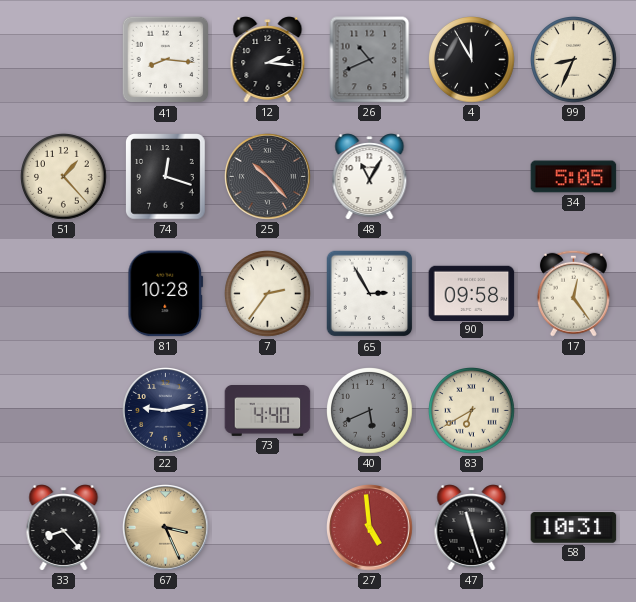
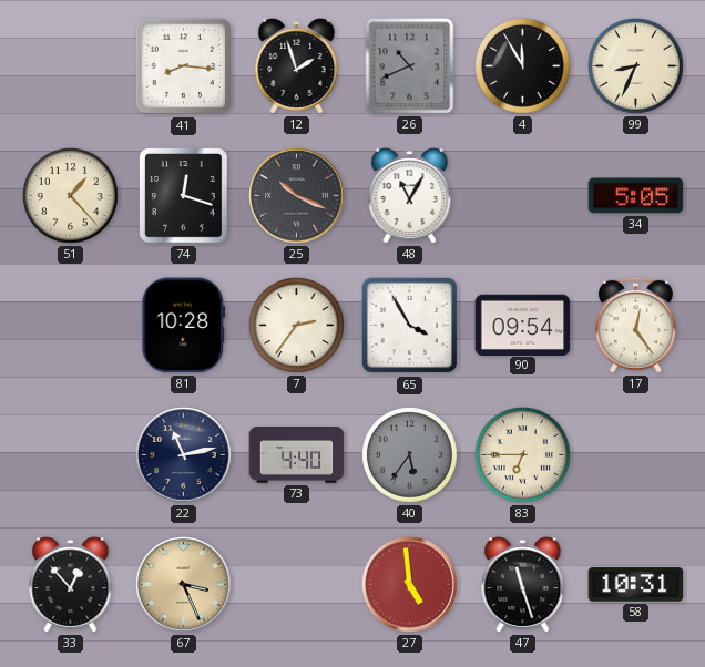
12: 2:16 -> 1:57
25: 10:23 -> 10:19
65: 2:55 -> 3:55
90: 09:58 -> 09:54
22: 9:13 -> 11:13
40: 5:41 -> 5:36
83: 6:40 -> 6:45
33: 8:23 -> 12:53
